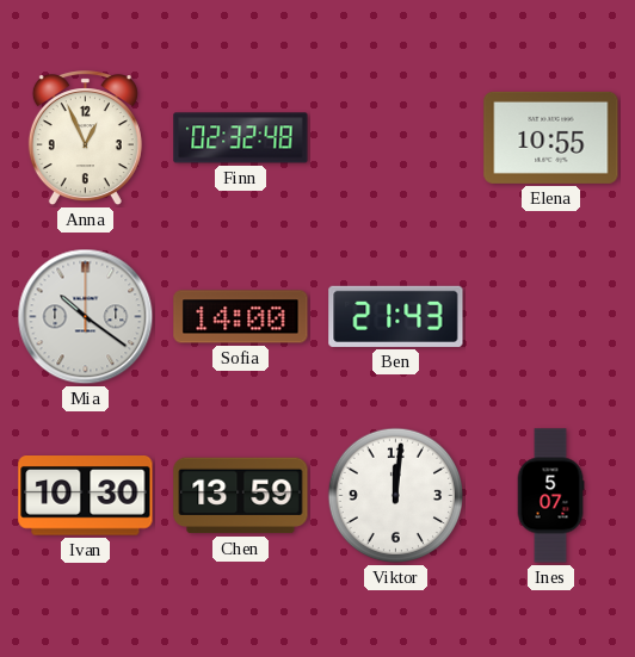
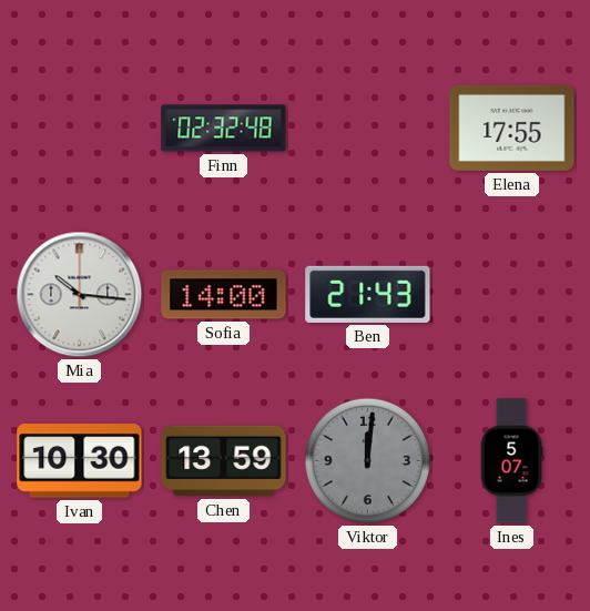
Anna: 12:56 -> none
Elena: 10:55 -> 17:55
Mia: 10:21 -> 10:16
Viktor dial: white -> grey
